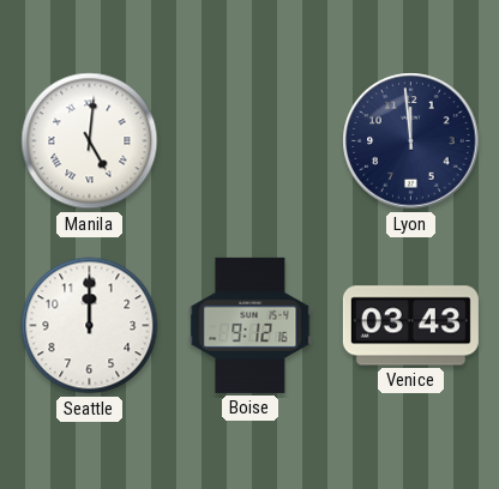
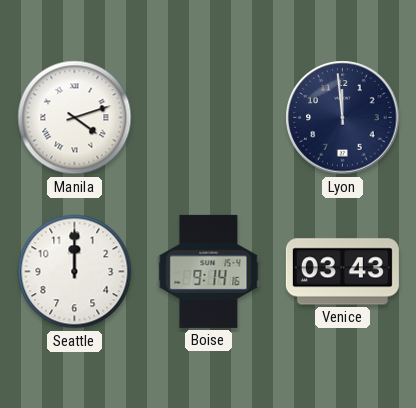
Manila: 5:01 -> 4:12
Boise: 9:12 -> 9:14
